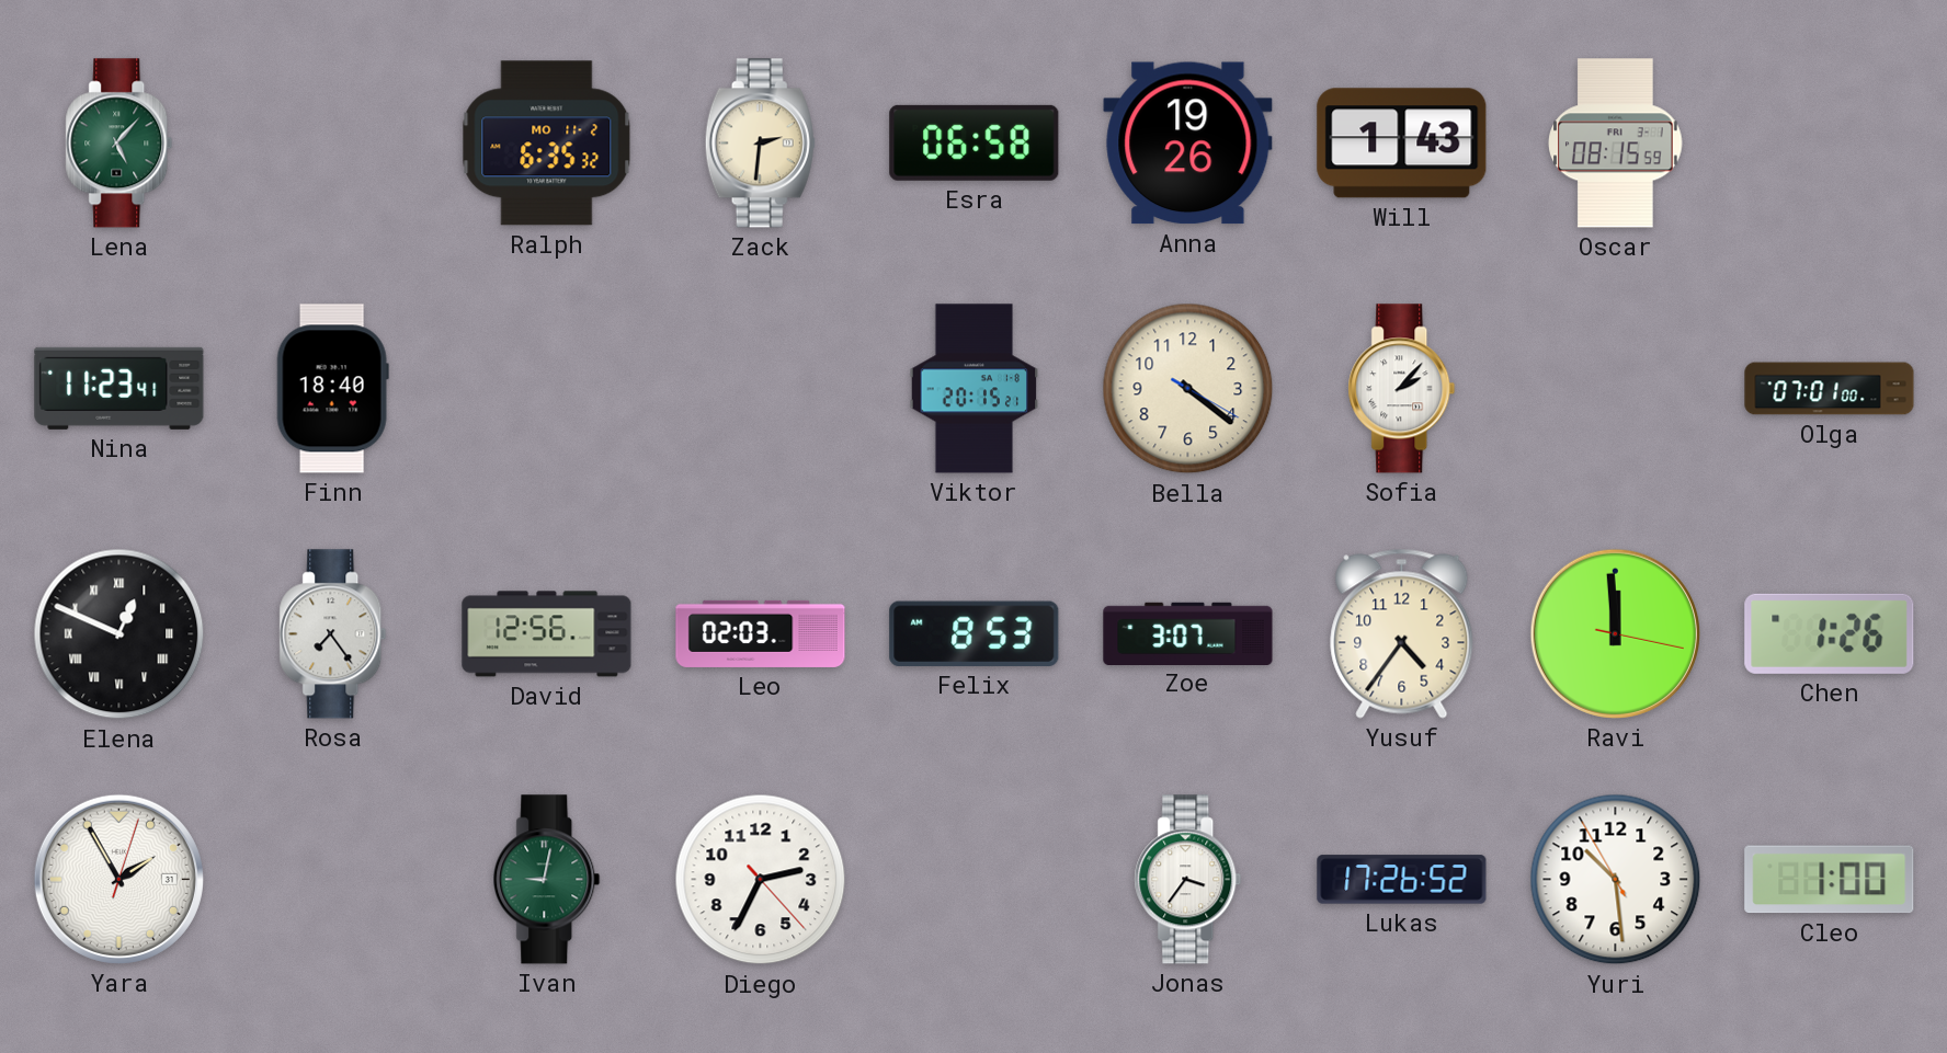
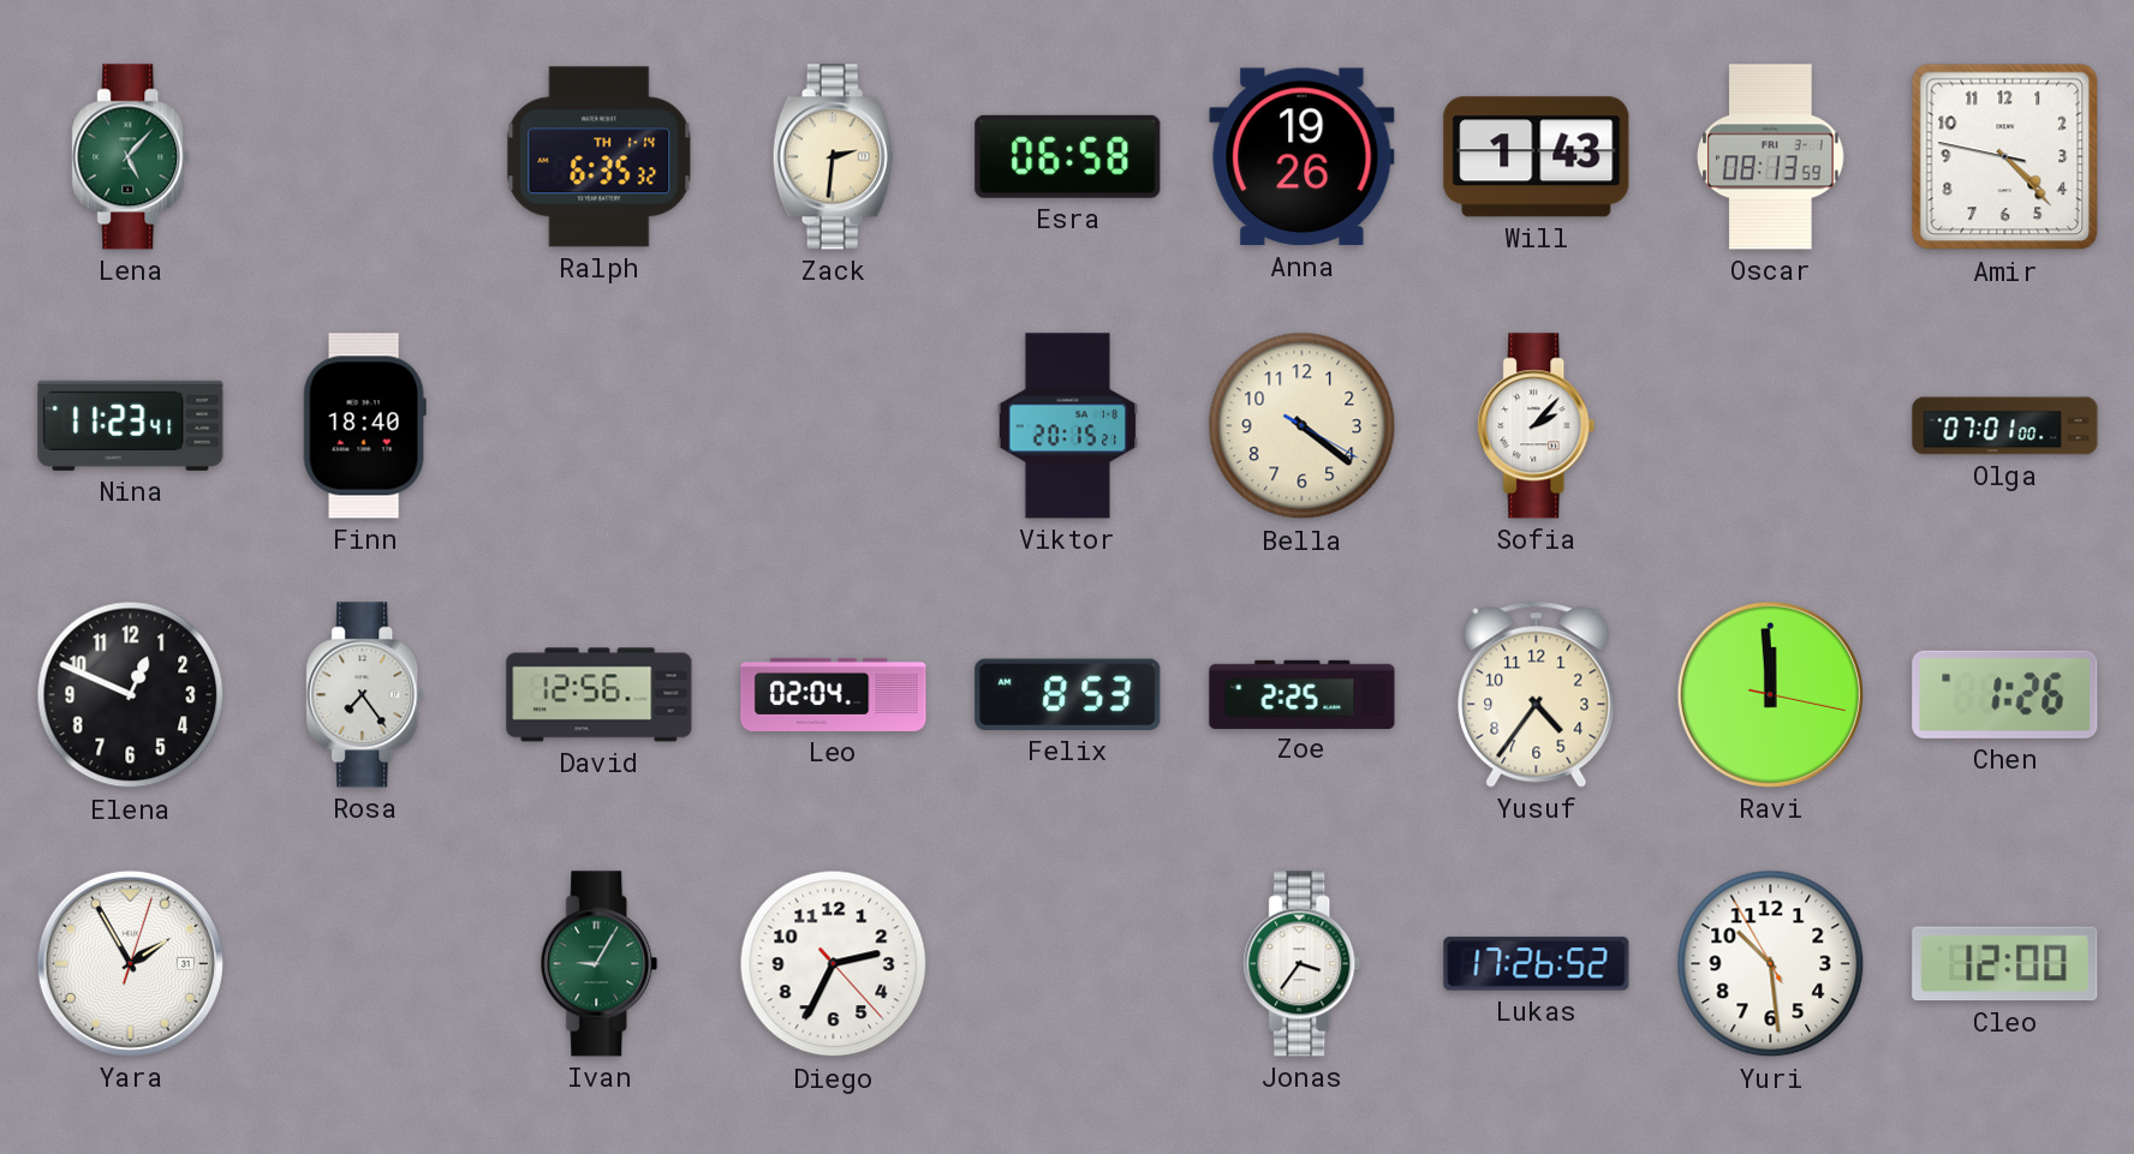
Ralph date: MO 11-2 -> TH 1-14
Oscar: 08:15 -> 08:13
Amir: none -> 4:22
Elena numerals: Roman -> Arabic
Leo: 02:03 -> 02:04
Zoe: 3:07 -> 2:25
Ivan: 9:02 -> 9:05
Cleo: 1:00 -> 12:00
